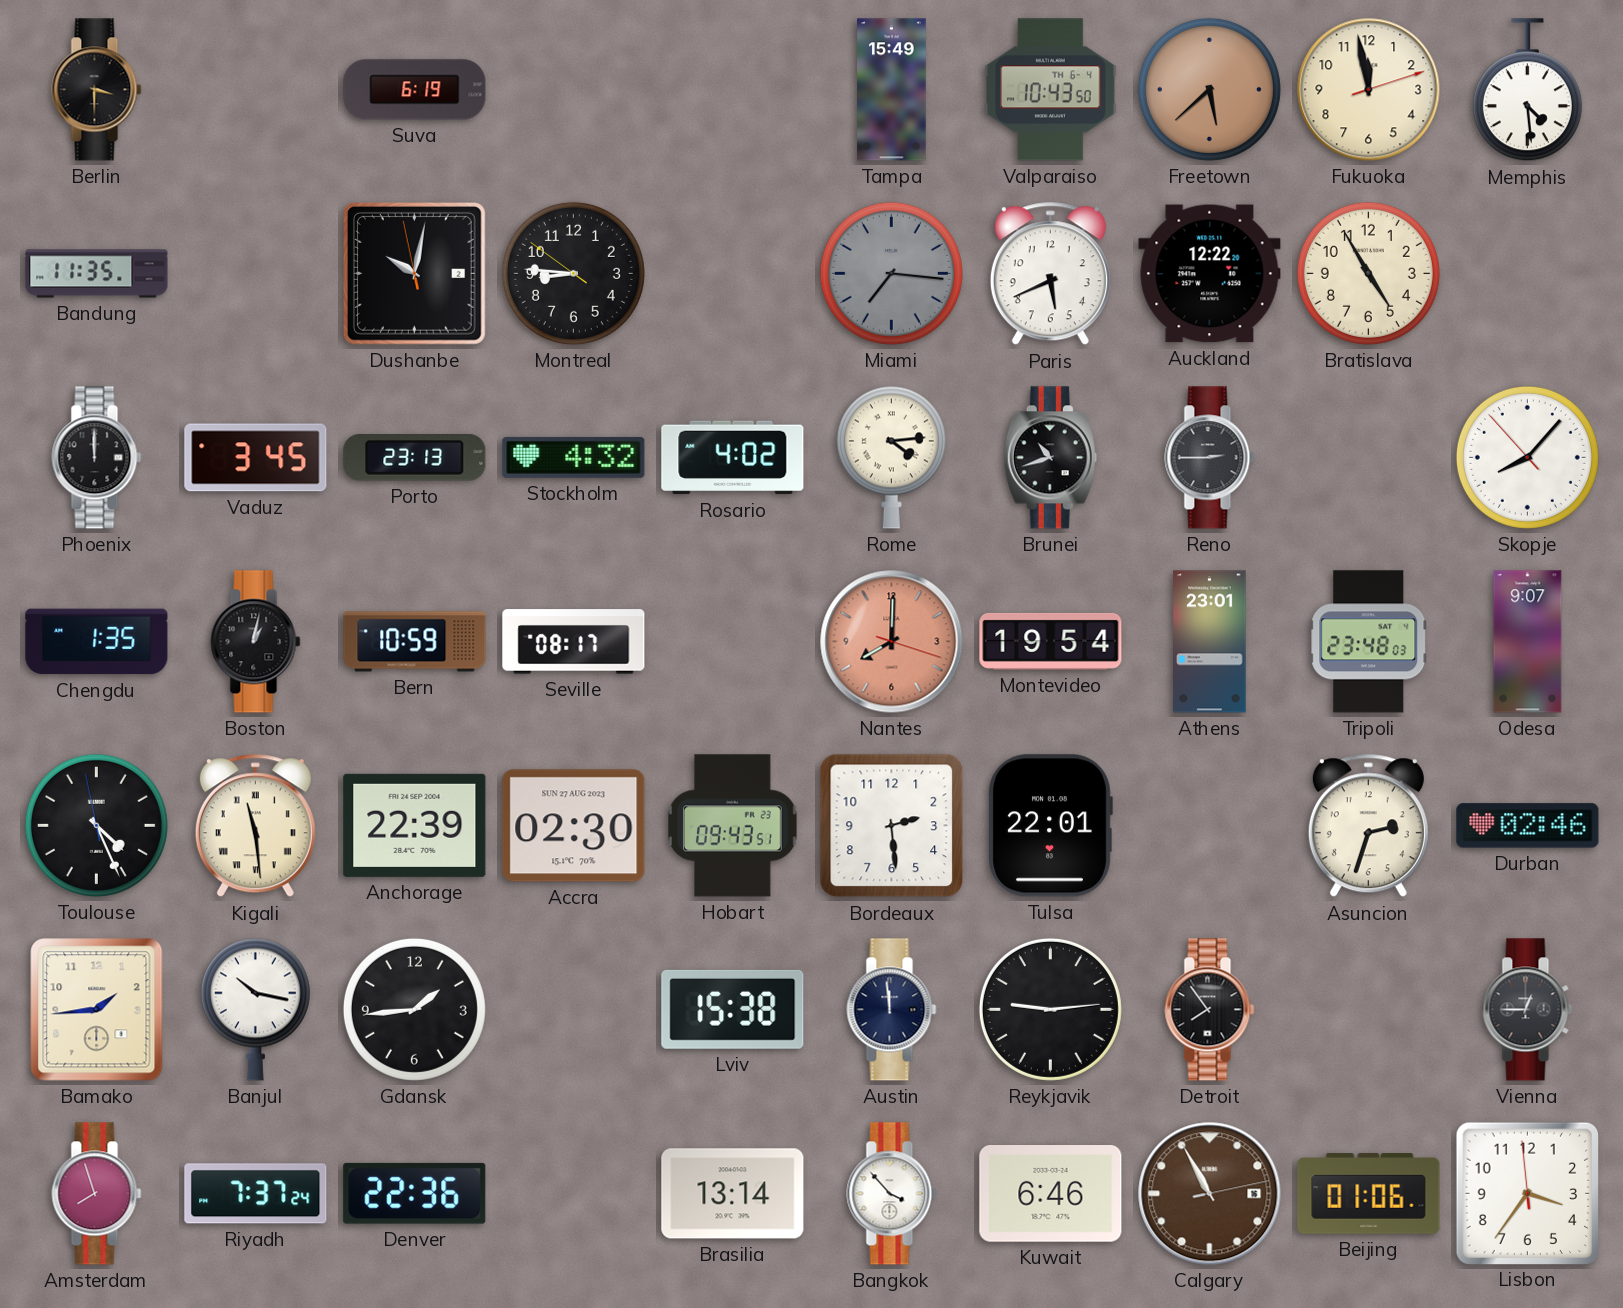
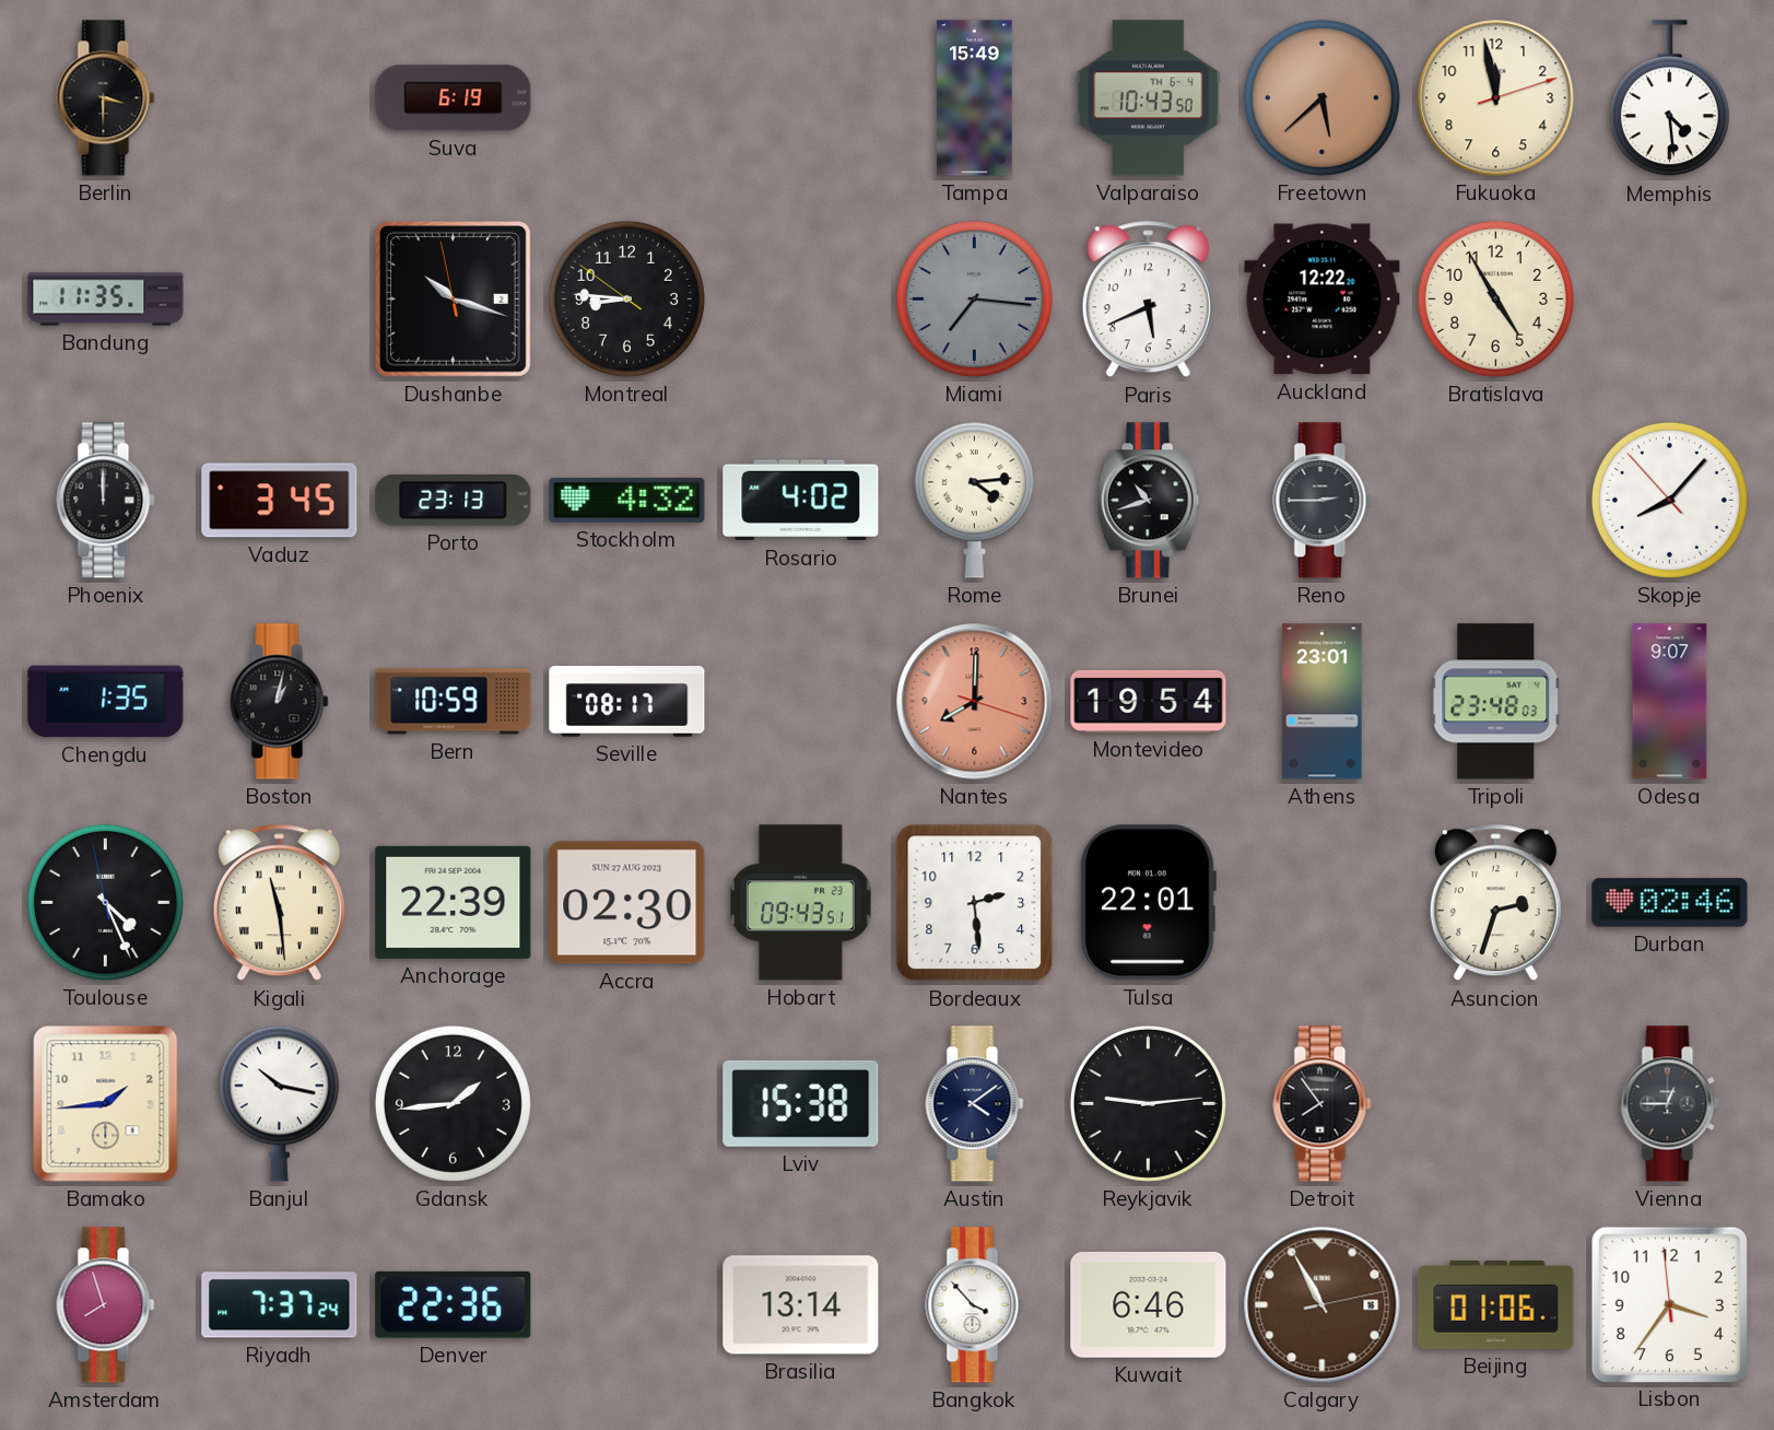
Dushanbe: 10:01 -> 10:17
Austin: 11:59 -> 4:09
